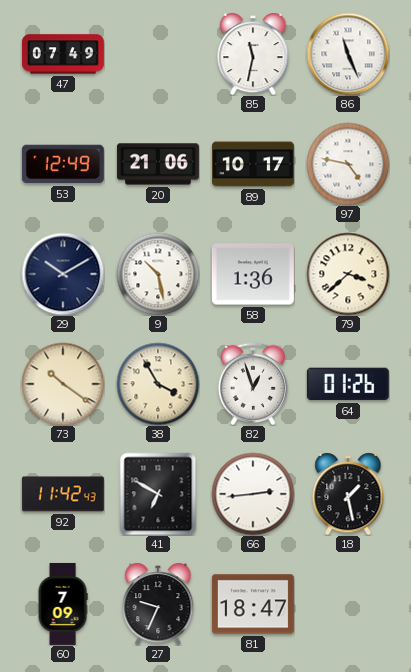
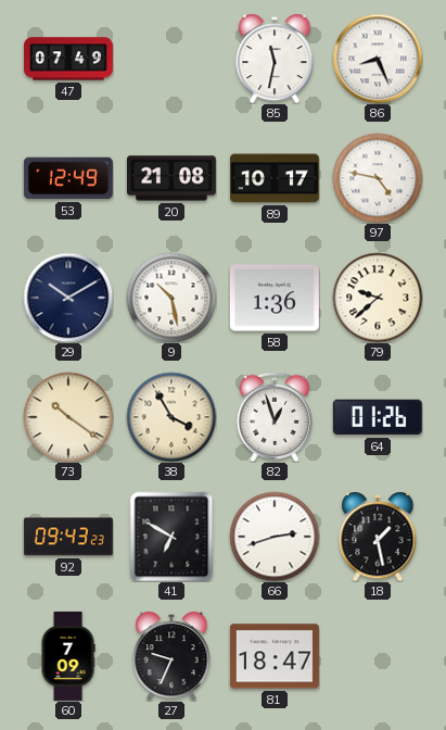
86: 11:26 -> 8:26
20: 21:06 -> 21:08
79: 3:38 -> 9:38
92: 11:42 -> 09:43
66: 2:44 -> 2:42
